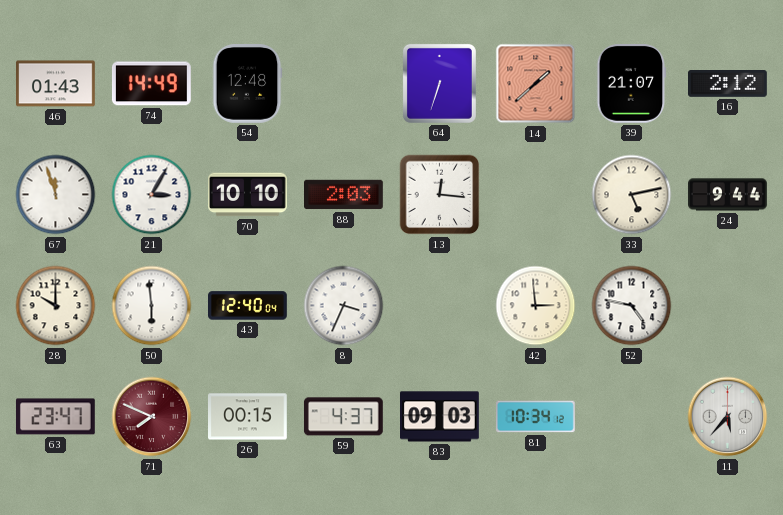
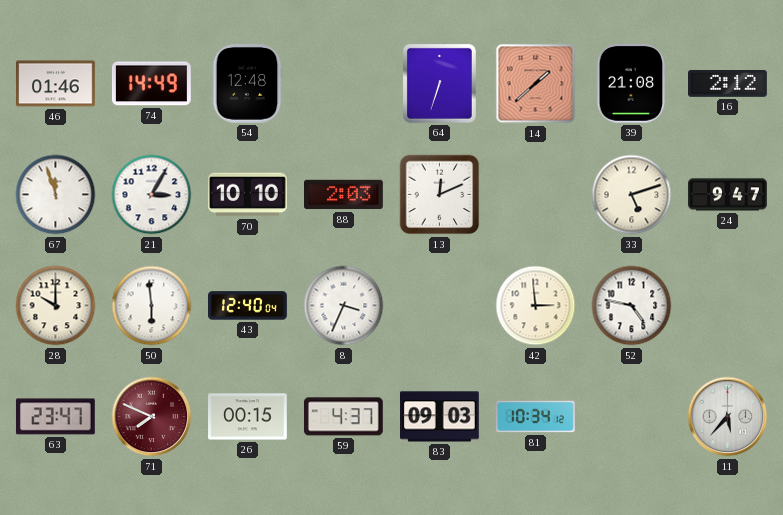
46: 01:43 -> 01:46
39: 21:07 -> 21:08
13: 12:16 -> 12:11
33: 5:13 -> 5:12
24: 9:44 -> 9:47
